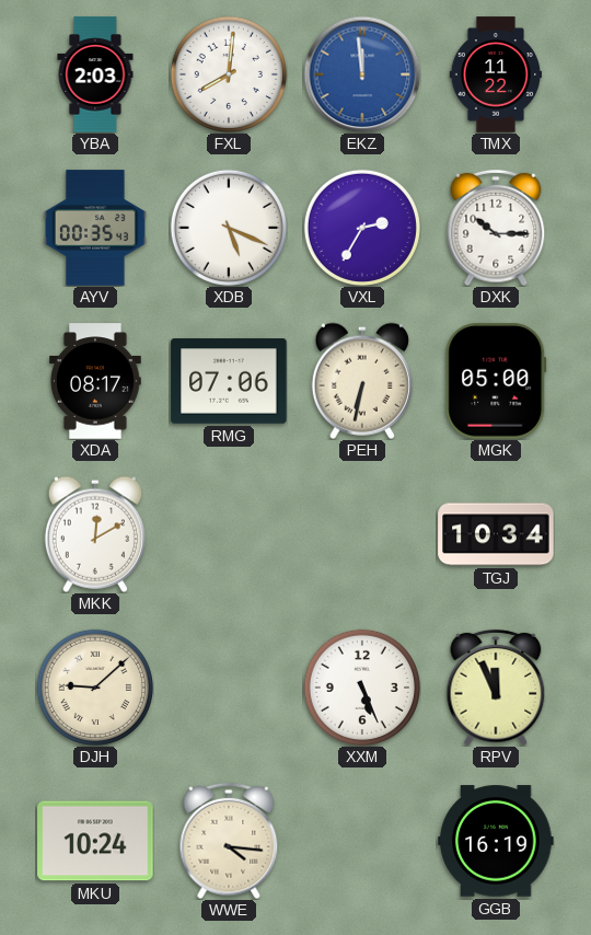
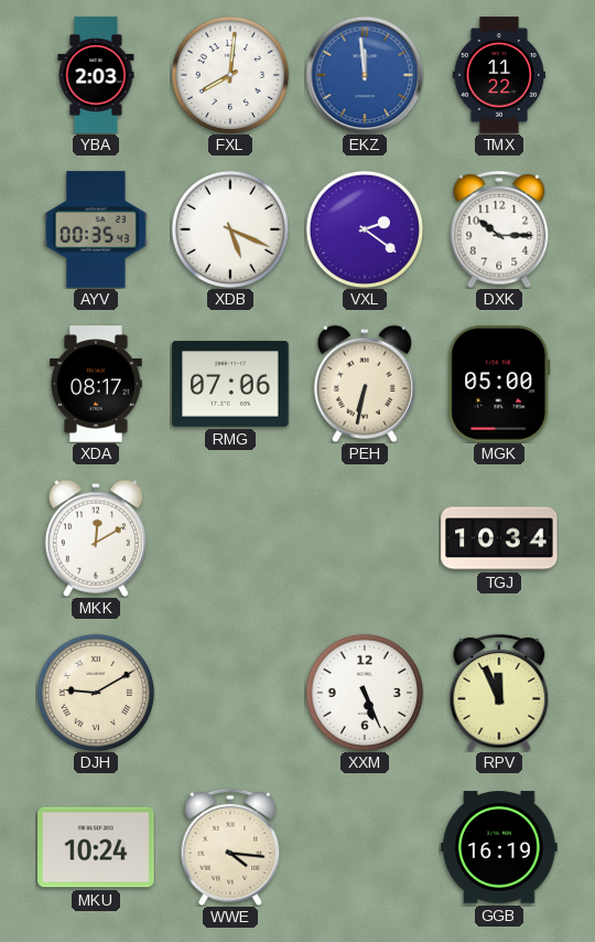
VXL: 2:35 -> 2:21
DJH: 9:08 -> 9:10
